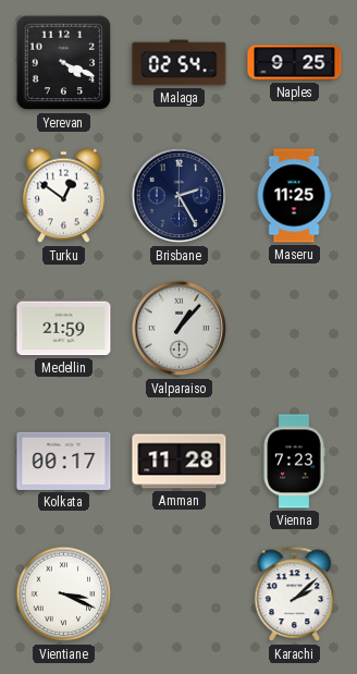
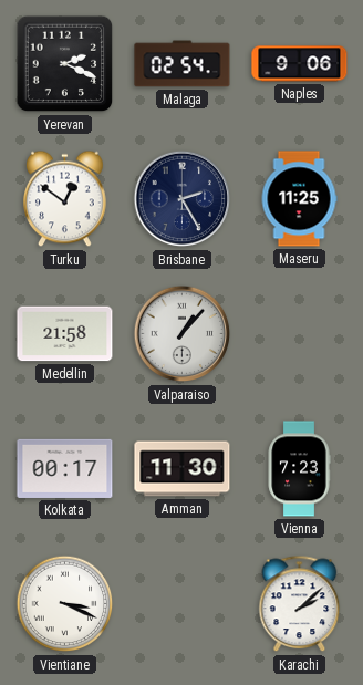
Yerevan: 4:19 -> 2:19
Naples: 9:25 -> 9:06
Medellin: 21:59 -> 21:58
Amman: 11:28 -> 11:30
